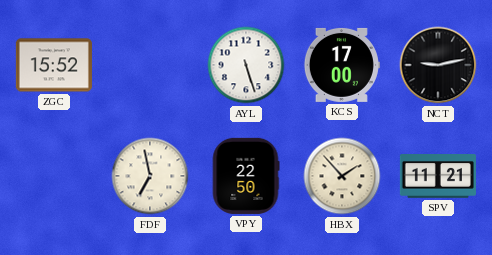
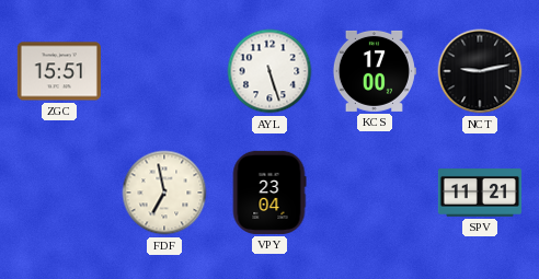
ZGC: 15:52 -> 15:51
VPY: 22:50 -> 23:04
HBX: 1:53 -> none
